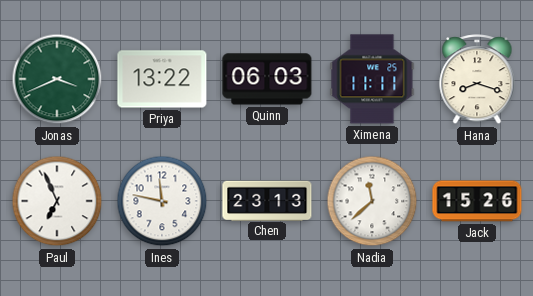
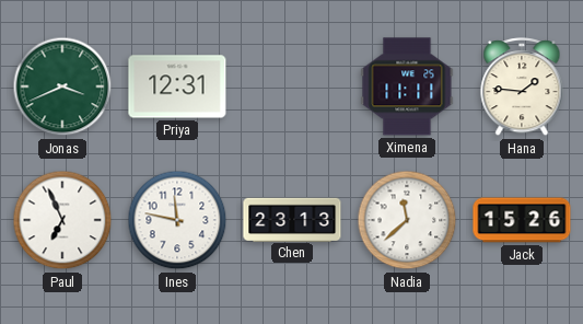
Priya: 13:22 -> 12:31
Quinn: 06:03 -> none
Hana: 8:18 -> 1:46
